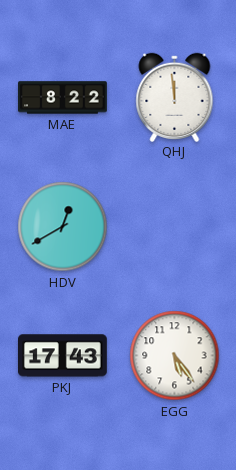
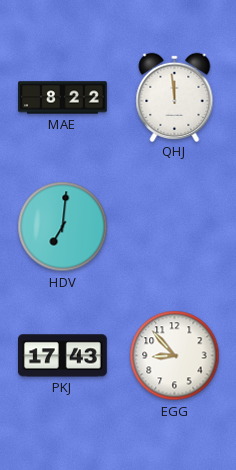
HDV: 12:40 -> 7:01
EGG: 5:24 -> 8:53
